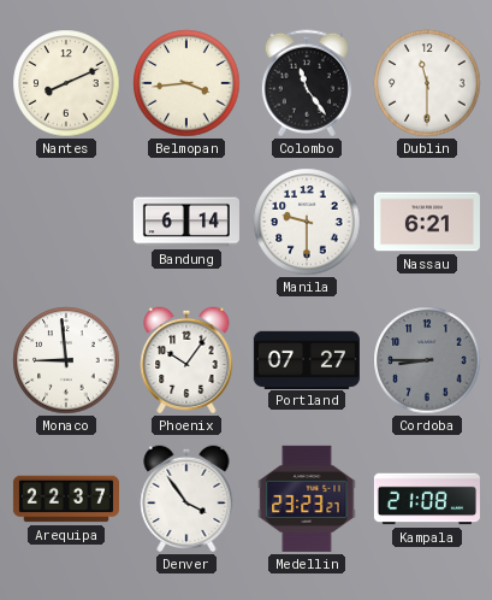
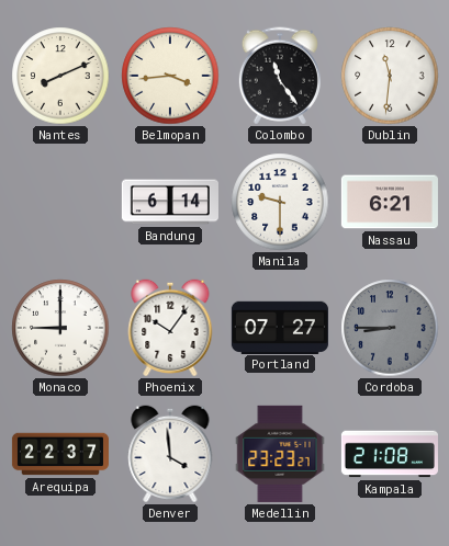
Dublin: 11:30 -> 11:31
Monaco: 8:59 -> 9:00
Denver: 3:54 -> 3:59
